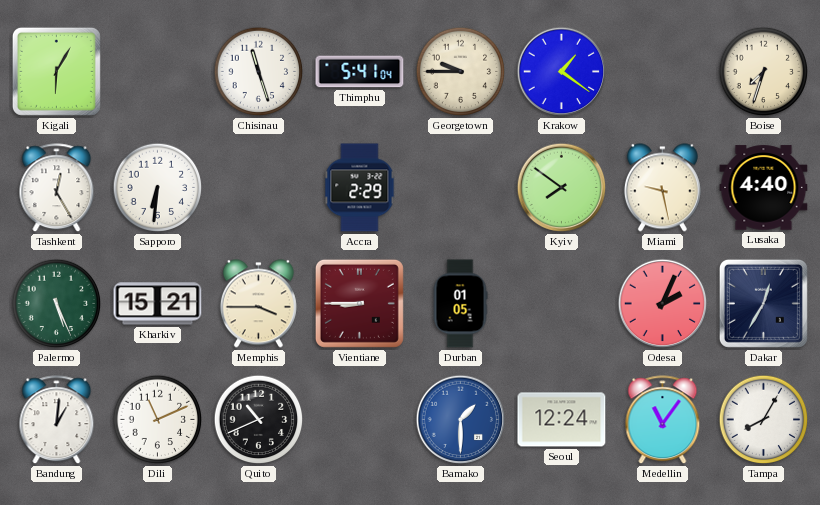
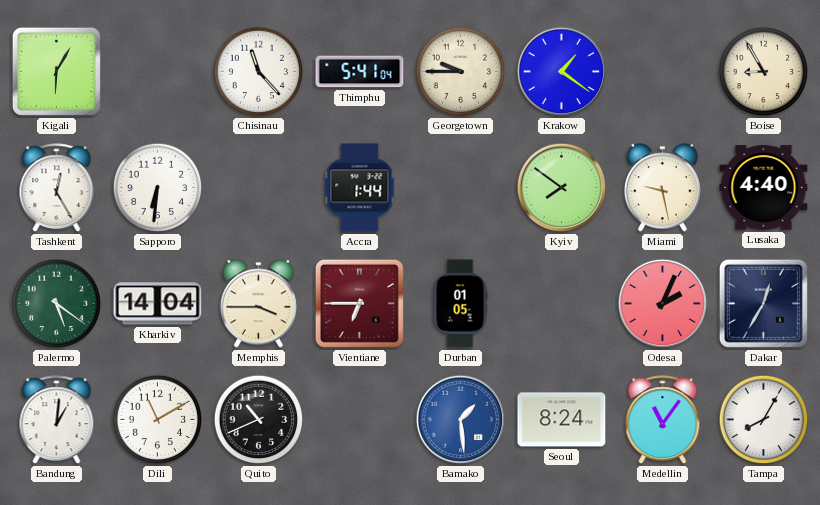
Chisinau: 11:27 -> 11:23
Boise: 7:33 -> 8:55
Accra: 2:29 -> 1:44
Palermo: 5:26 -> 5:21
Kharkiv: 15:21 -> 14:04
Vientiane: 8:45 -> 6:45
Dili: 11:11 -> 11:10
Bamako: 1:30 -> 1:29
Seoul: 12:24 -> 8:24
